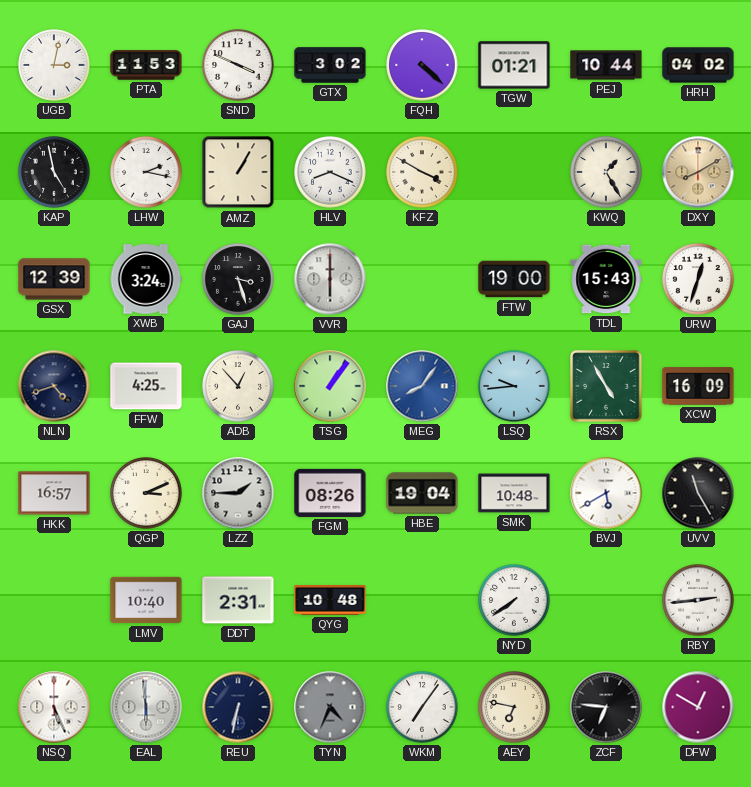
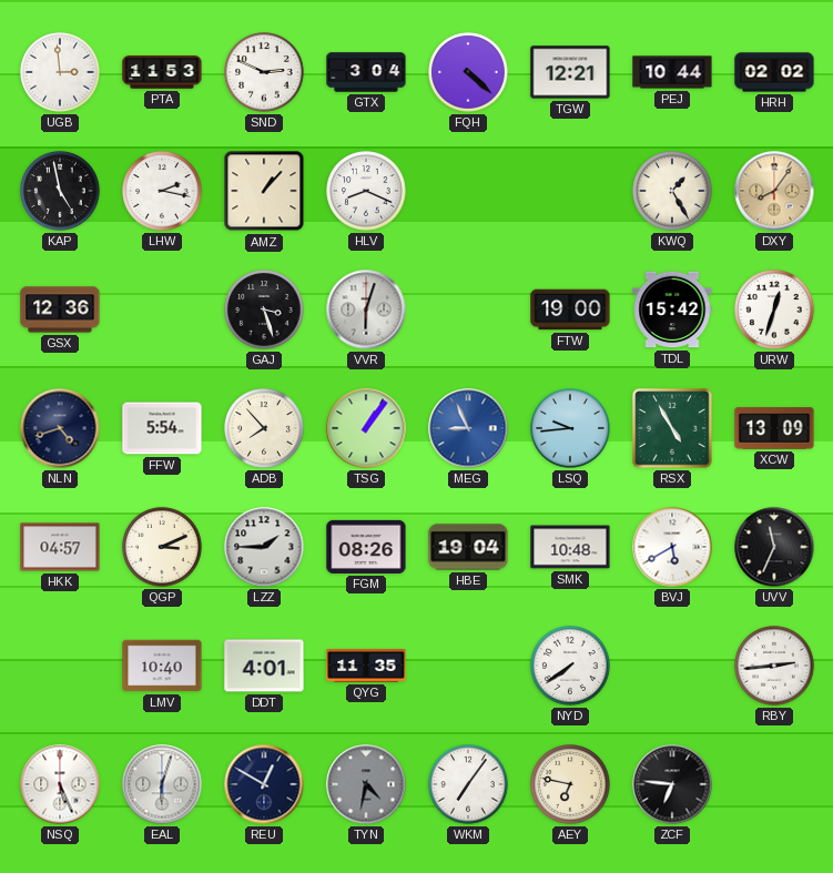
UGB: 3:02 -> 2:59
SND: 3:49 -> 2:49
GTX: 3:02 -> 3:04
TGW: 01:21 -> 12:21
HRH: 04:02 -> 02:02
AMZ: 1:05 -> 1:07
KFZ: 3:50 -> none
DXY: 8:10 -> 8:06
GSX: 12:39 -> 12:36
XWB: 3:24 -> none
VVR: 6:00 -> 6:03
TDL: 15:43 -> 15:42
FFW: 4:25 -> 5:54
ADB: 12:53 -> 7:53
MEG: 8:06 -> 8:56
XCW: 16:09 -> 13:09
HKK: 16:57 -> 04:57
UVV: 11:25 -> 11:34
DDT: 2:31 -> 4:01
QYG: 10:48 -> 11:35
EAL: 5:59 -> 6:03
REU: 6:32 -> 12:50
TYN: 4:34 -> 4:32
DFW: 12:50 -> none
